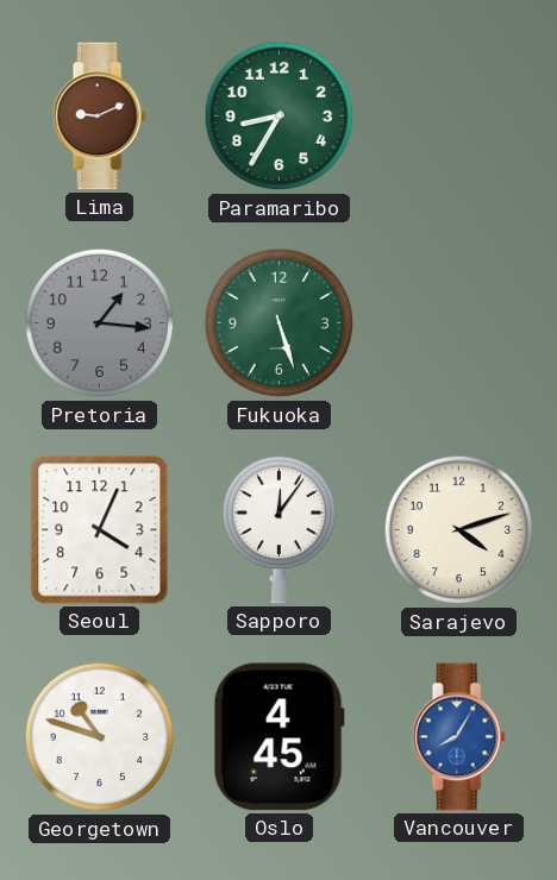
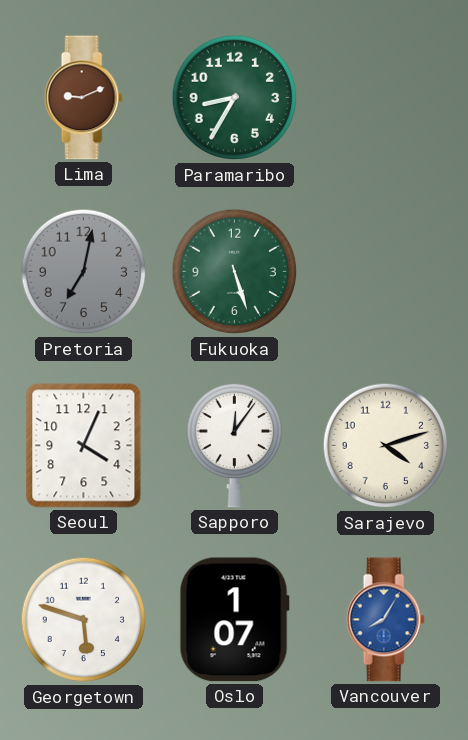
Pretoria: 1:16 -> 7:02
Georgetown: 10:48 -> 5:48
Oslo: 4:45 -> 1:07
